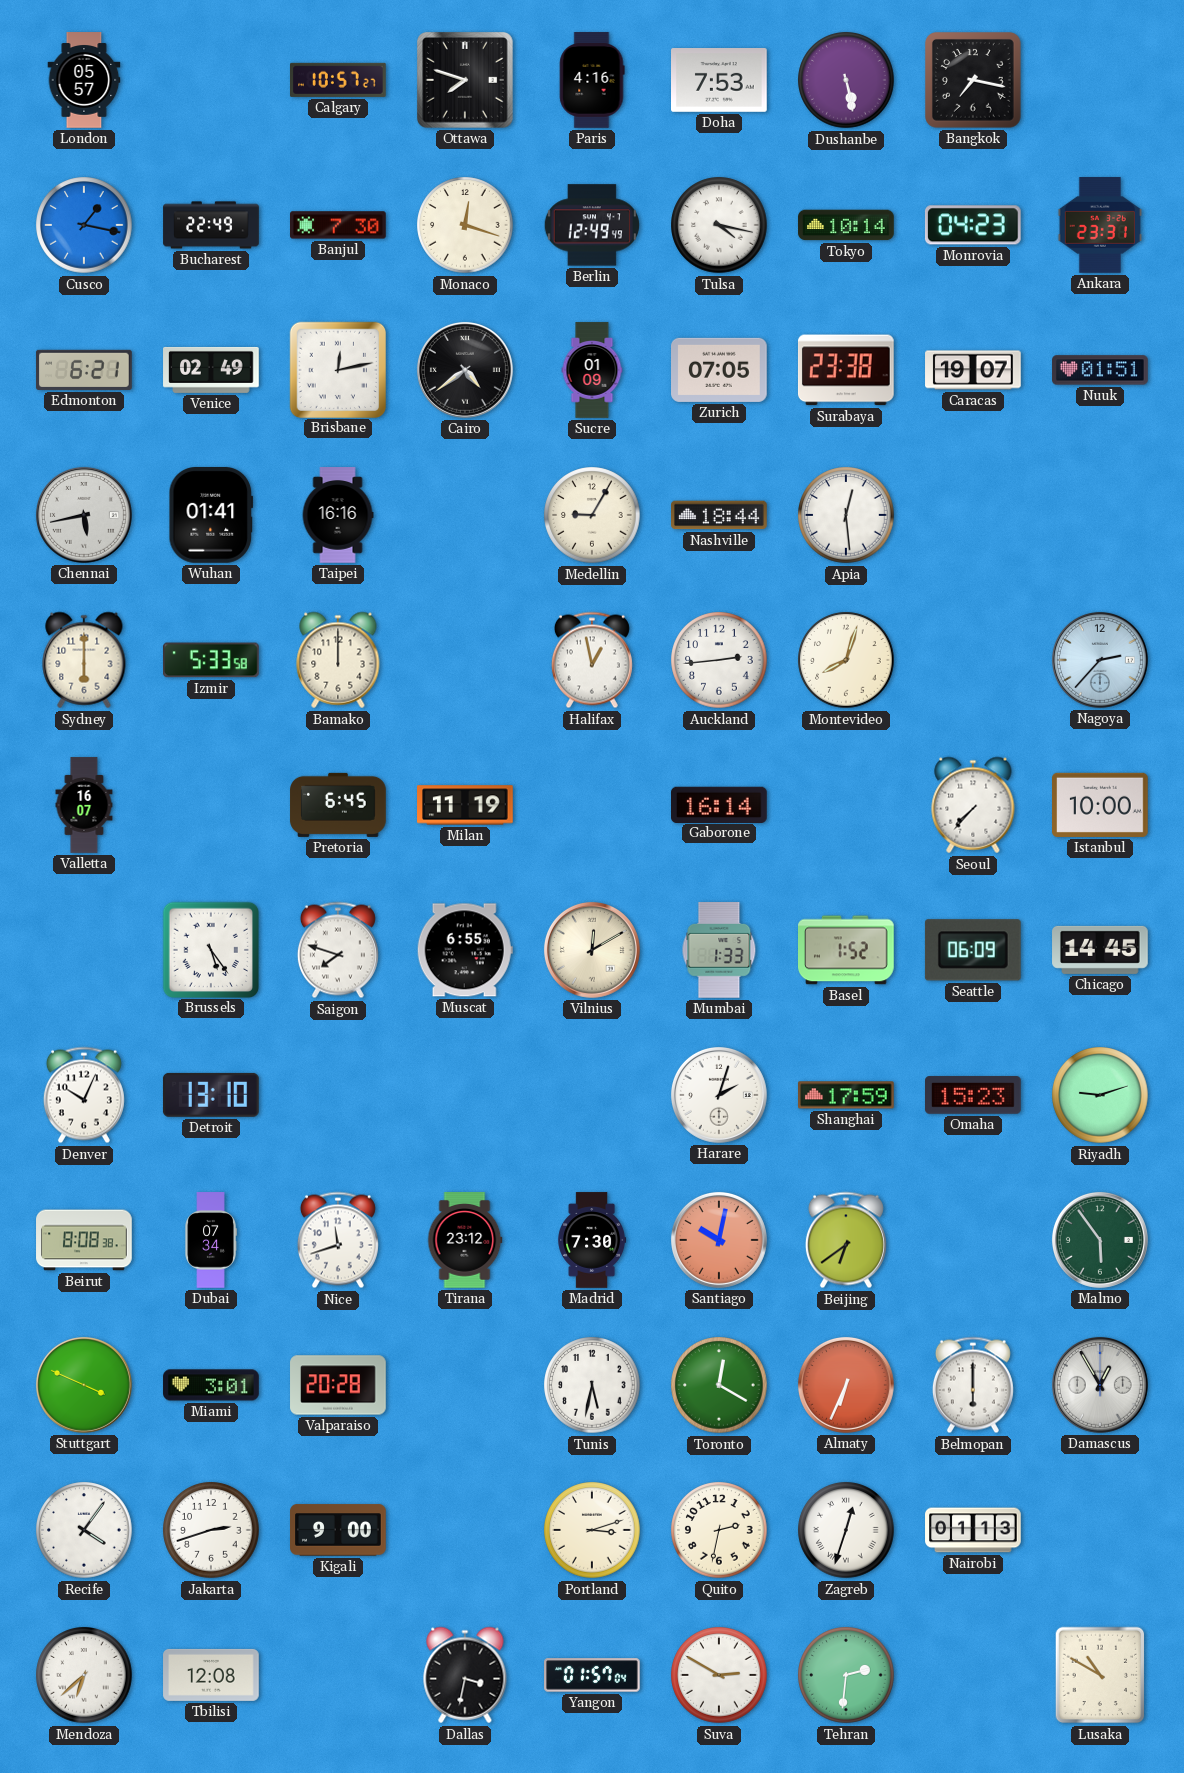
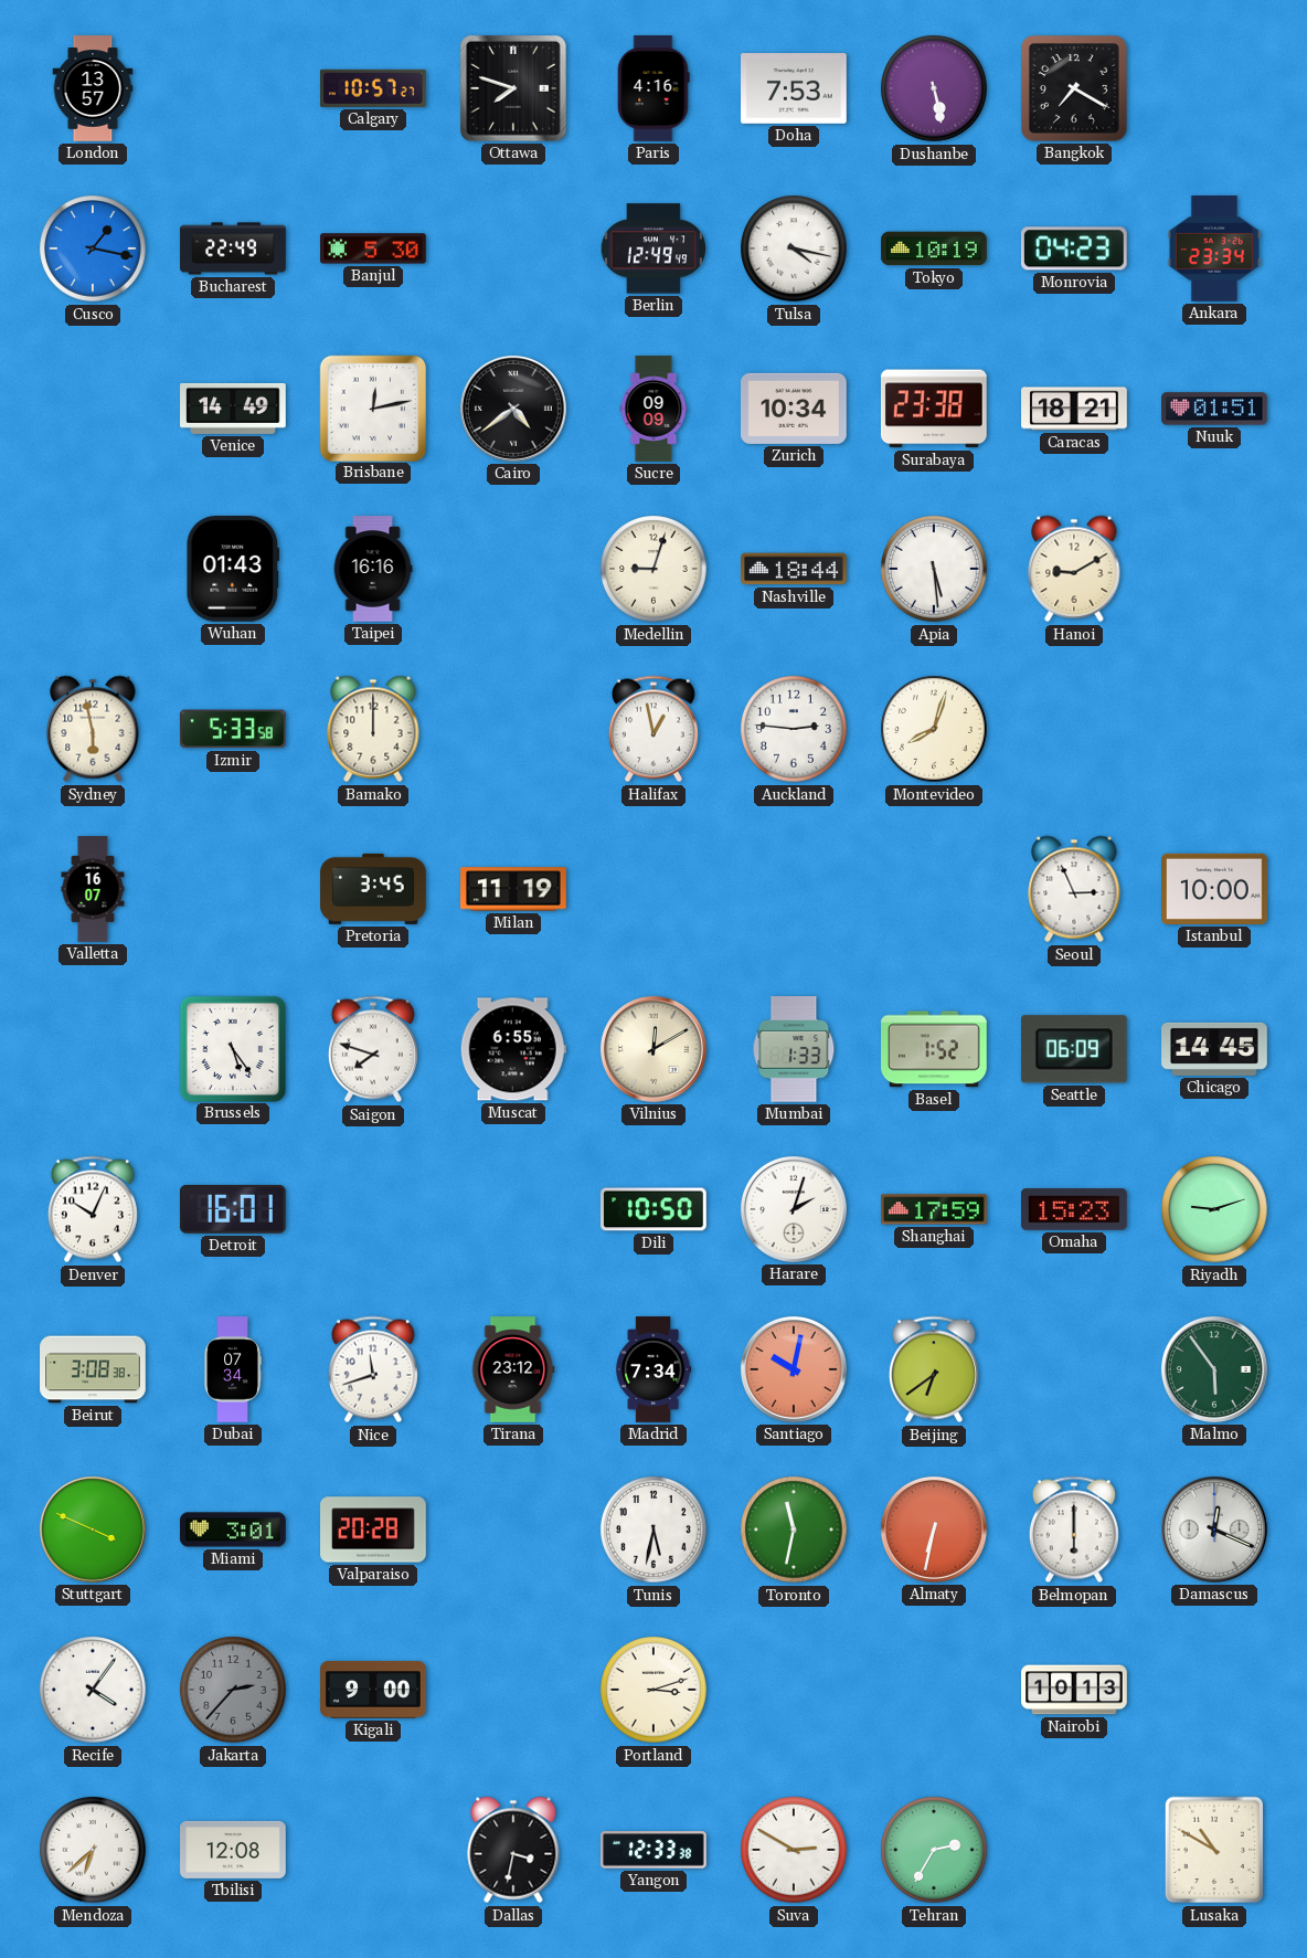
London: 05:57 -> 13:57
Bangkok: 7:17 -> 7:20
Banjul: 7:30 -> 5:30
Monaco: 12:18 -> none
Tokyo: 10:14 -> 10:19
Ankara: 23:31 -> 23:34
Edmonton: 6:21 -> none
Venice: 02:49 -> 14:49
Sucre: 01:09 -> 09:09
Zurich: 07:05 -> 10:34
Caracas: 19:07 -> 18:21
Chennai: 5:43 -> none
Wuhan: 01:41 -> 01:43
Medellin: 9:05 -> 9:03
Apia: 12:29 -> 5:29
Hanoi: none -> 9:10
Sydney: 6:00 -> 5:58
Auckland: 2:44 -> 2:46
Nagoya: 2:37 -> none
Pretoria: 6:45 -> 3:45
Gaborone: 16:14 -> none
Seoul: 7:37 -> 2:56
Detroit: 13:10 -> 16:01
Dili: none -> 10:50
Beirut: 8:08 -> 3:08
Madrid: 7:30 -> 7:34
Toronto: 12:20 -> 11:32
Almaty: 6:34 -> 6:32
Damascus: 12:55 -> 12:19
Jakarta: 2:42 -> 2:37
Jakarta dial: white -> grey
Quito: 2:32 -> none
Zagreb: 12:33 -> none
Nairobi: 01:13 -> 10:13
Yangon: 01:57 -> 12:33
Tehran: 2:31 -> 2:35
